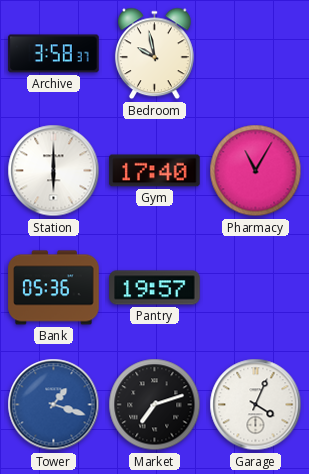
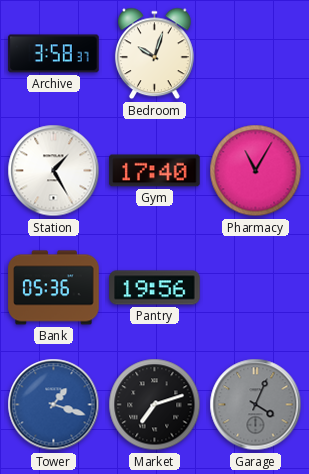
Bedroom: 9:58 -> 10:03
Station: 6:00 -> 1:25
Pantry: 19:57 -> 19:56
Garage dial: white -> grey
